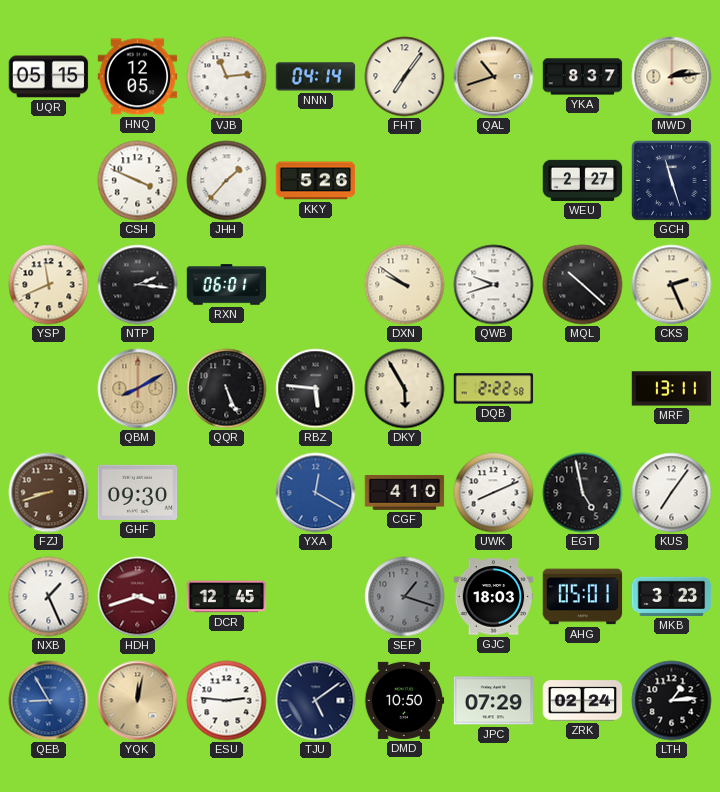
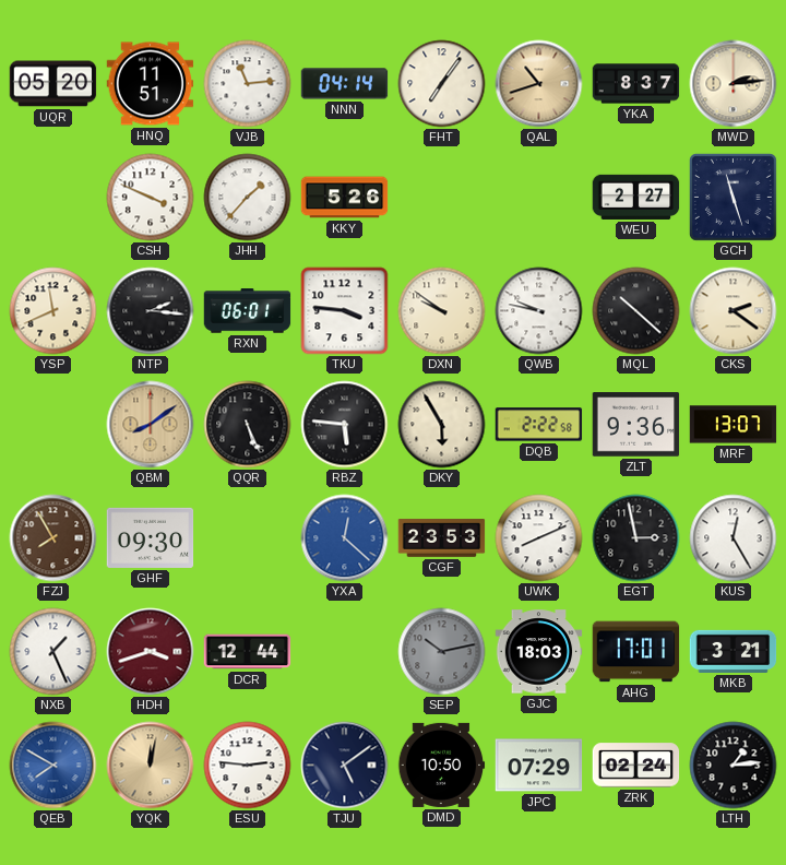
UQR: 05:15 -> 05:20
HNQ: 12:05 -> 11:51
TKU: none -> 3:46
QWB: 9:42 -> 9:47
CKS: 2:26 -> 2:21
QBM: 8:10 -> 8:09
ZLT: none -> 9:36
MRF: 13:11 -> 13:07
FZJ: 8:42 -> 7:55
YXA: 12:20 -> 12:22
CGF: 4:10 -> 23:53
EGT: 4:58 -> 2:58
KUS: 7:06 -> 12:25
DCR: 12:45 -> 12:44
SEP: 1:18 -> 10:13
AHG: 05:01 -> 17:01
MKB: 3:23 -> 3:21
QEB: 8:55 -> 7:50
